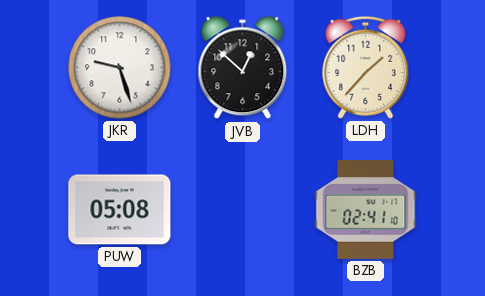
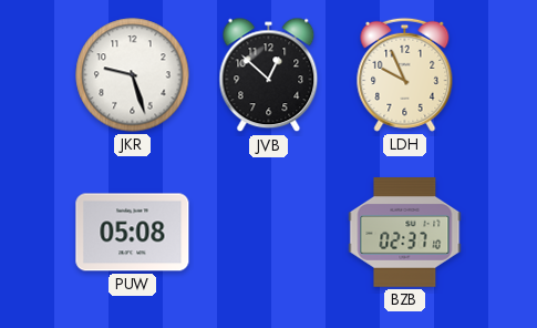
LDH: 1:37 -> 9:56
BZB: 02:41 -> 02:37
